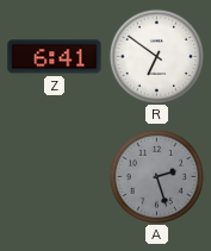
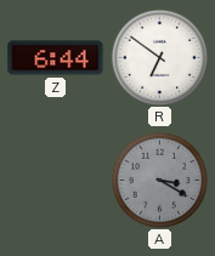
Z: 6:41 -> 6:44
A: 2:27 -> 3:20
